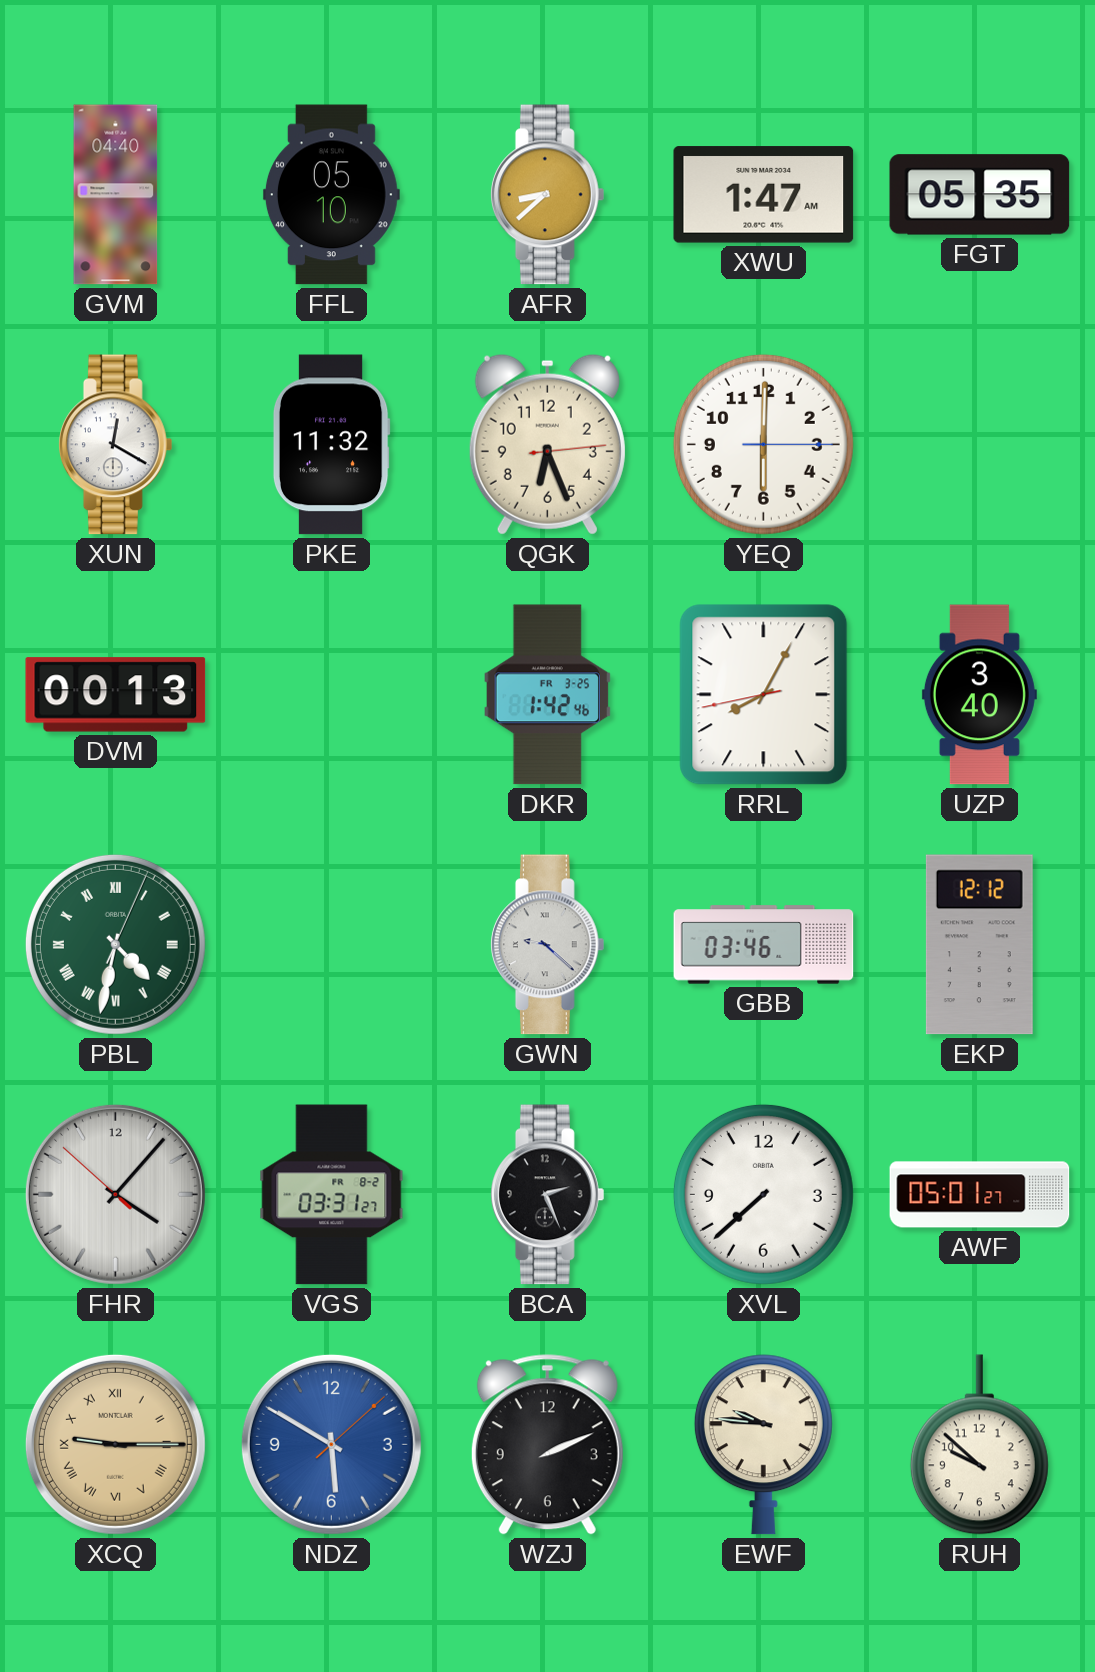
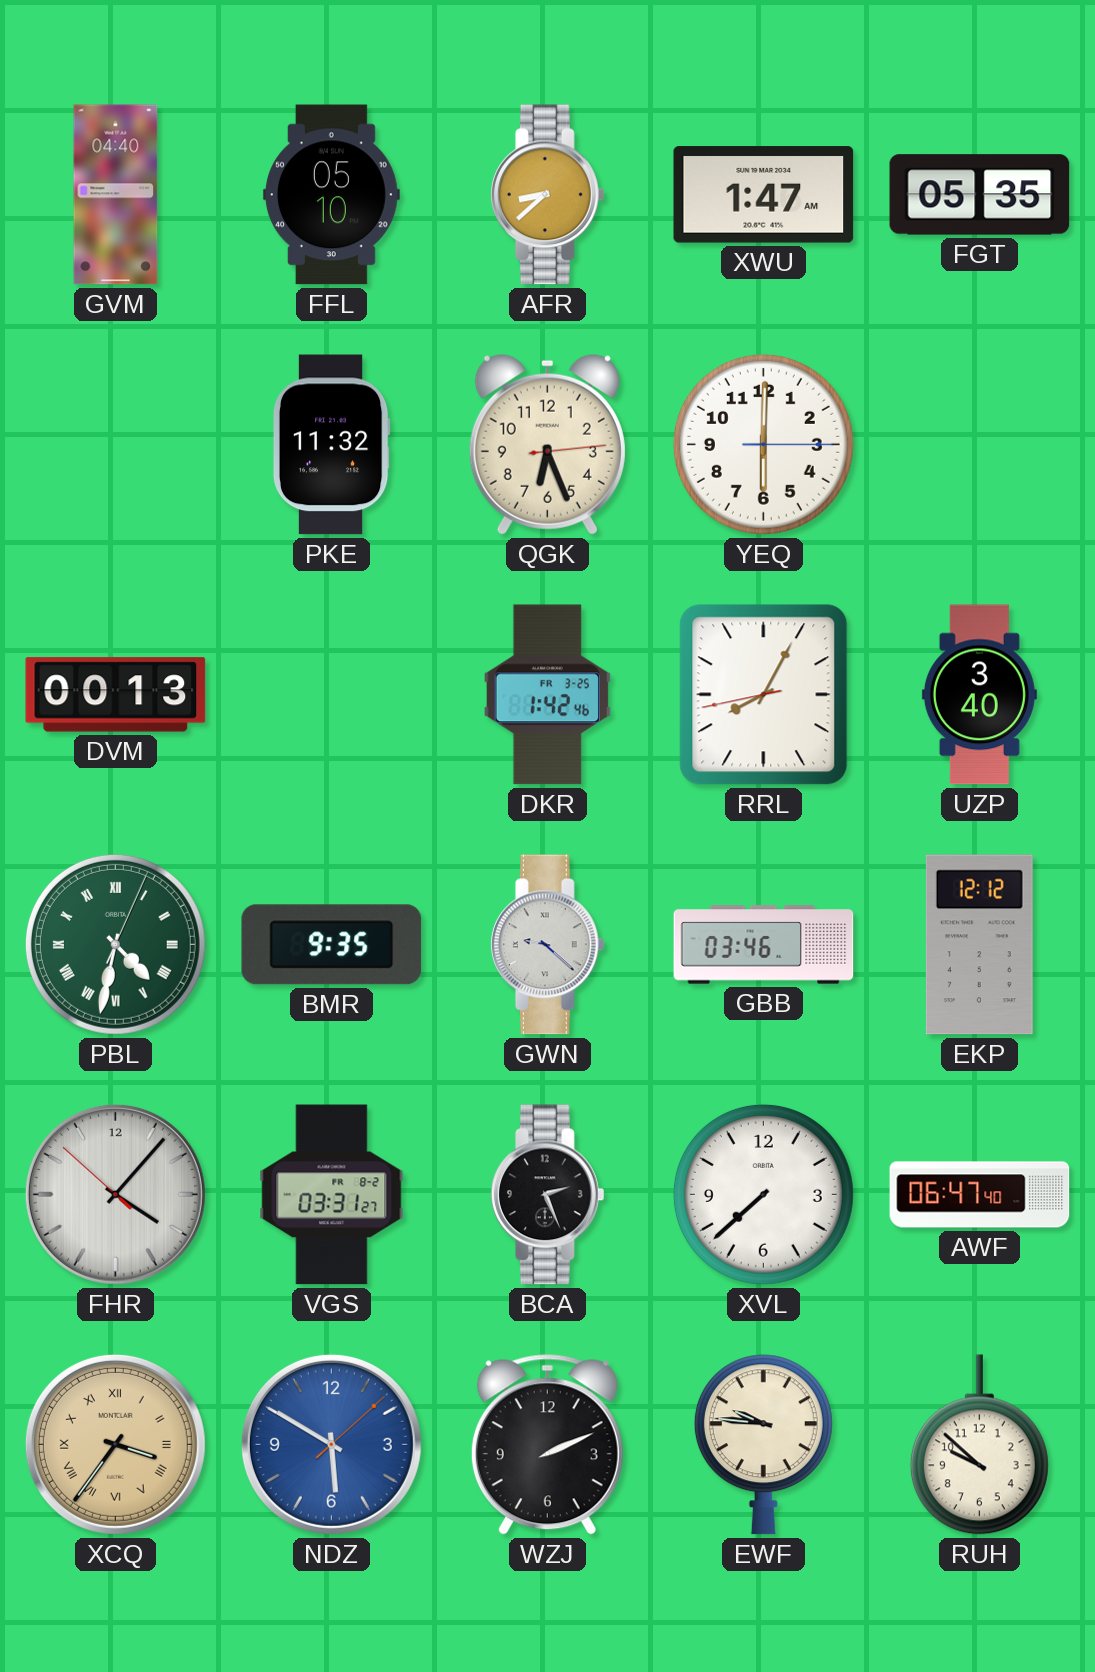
XUN: 12:20 -> none
BMR: none -> 9:35
AWF: 05:01 -> 06:47
XCQ: 9:15 -> 3:36
